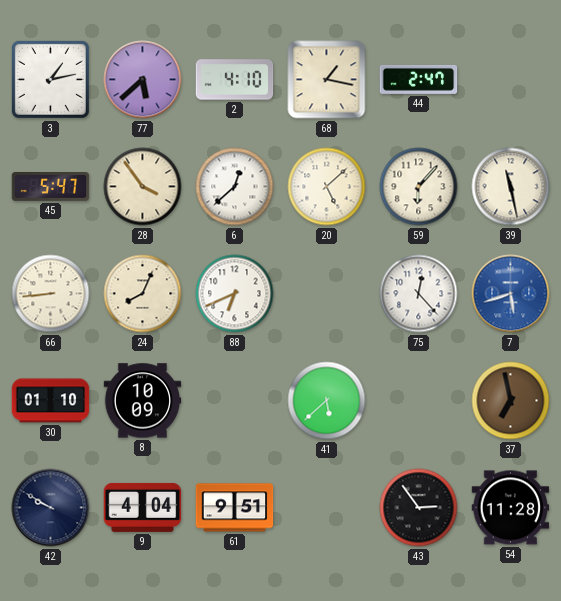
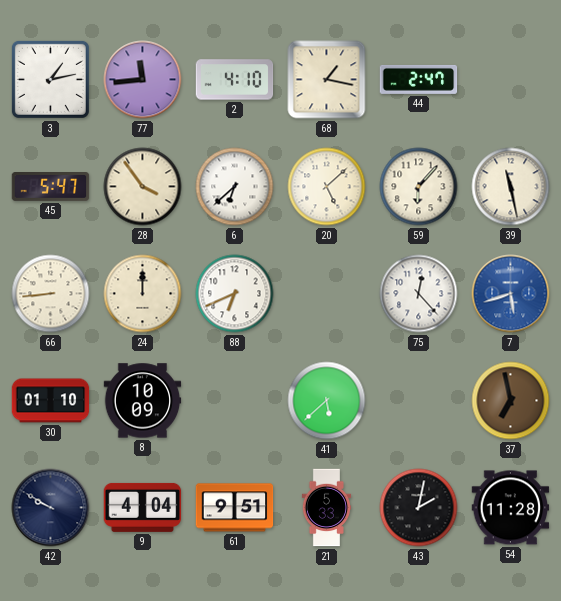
77: 5:38 -> 11:44
6: 12:38 -> 6:38
24: 8:04 -> 12:00
21: none -> 5:33
43: 2:54 -> 2:02
